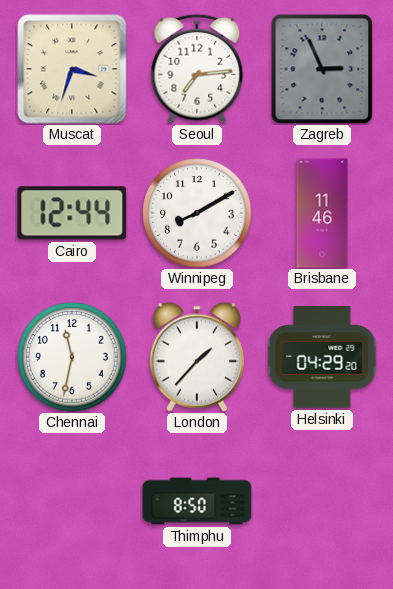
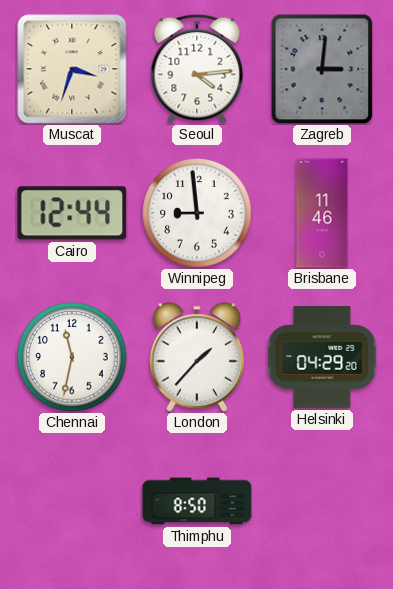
Seoul: 7:14 -> 4:14
Zagreb: 2:56 -> 3:01
Winnipeg: 8:10 -> 8:59
